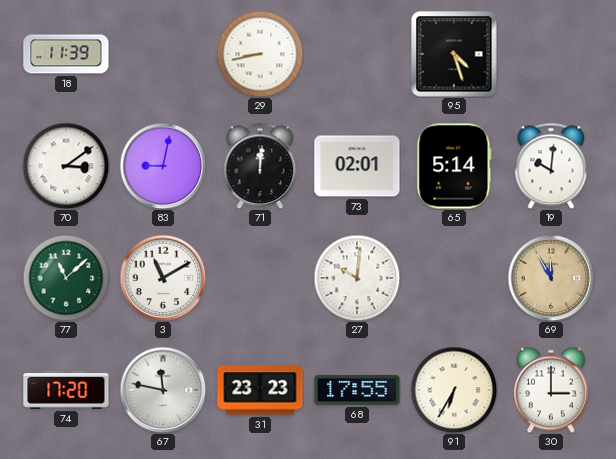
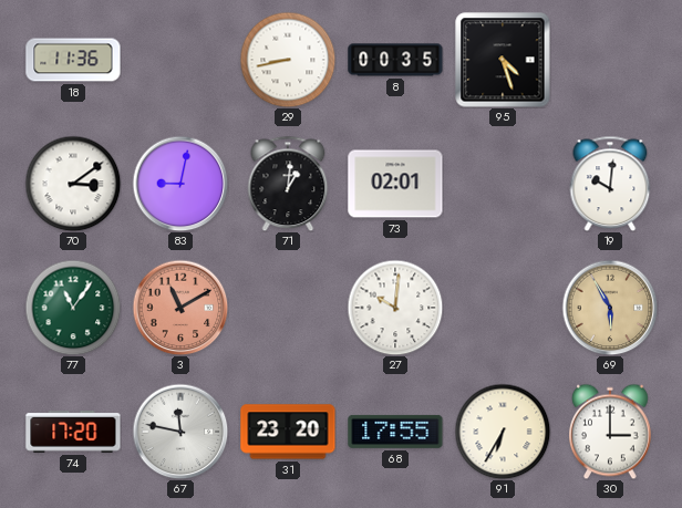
18: 11:39 -> 11:36
8: none -> 00:35
71: 12:01 -> 1:01
65: 5:14 -> none
77: 11:08 -> 11:06
3 dial: white -> salmon
69: 11:55 -> 5:55
31: 23:23 -> 23:20
